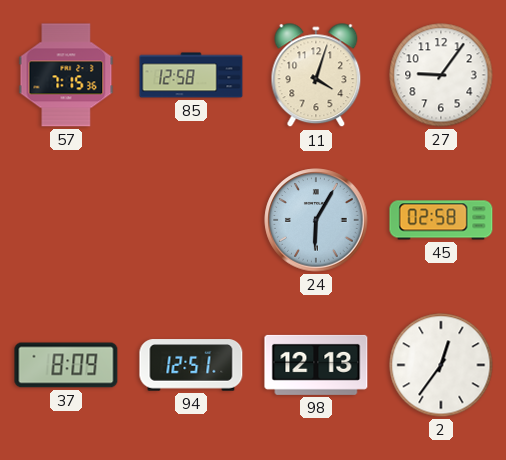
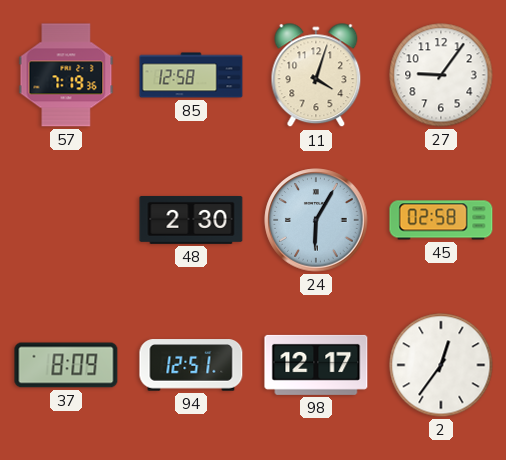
57: 7:15 -> 7:19
48: none -> 2:30
98: 12:13 -> 12:17
